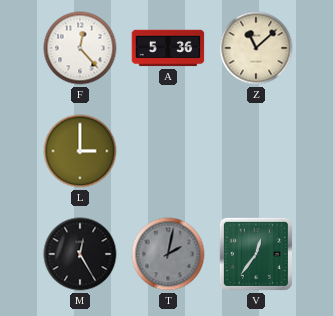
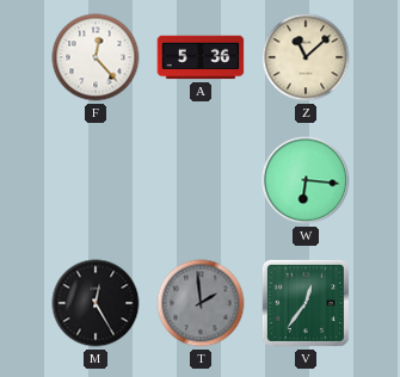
L: 3:00 -> none
W: none -> 6:16
T: 2:02 -> 1:59
